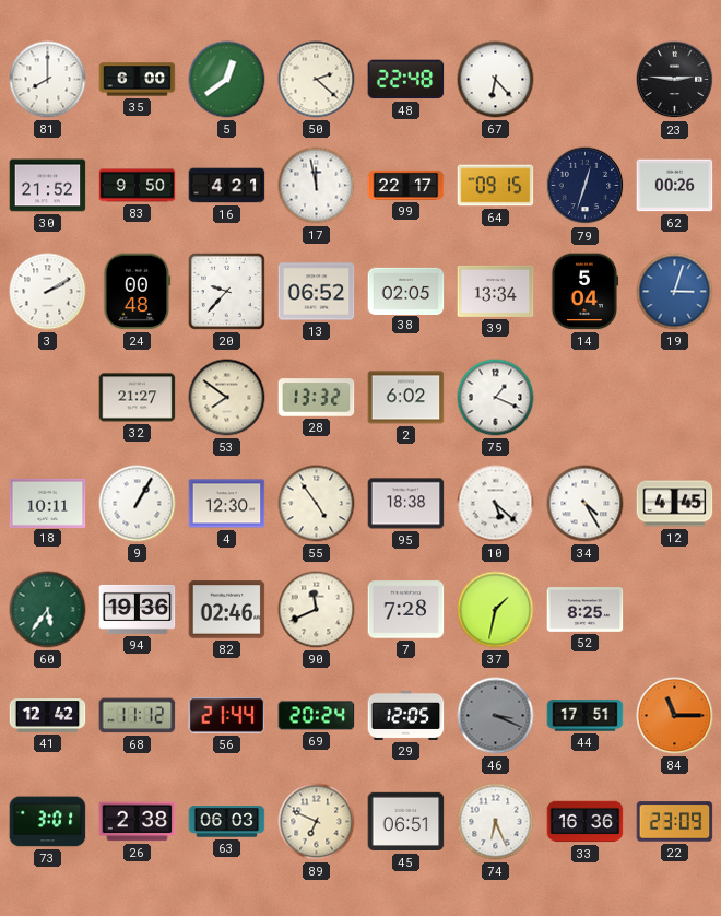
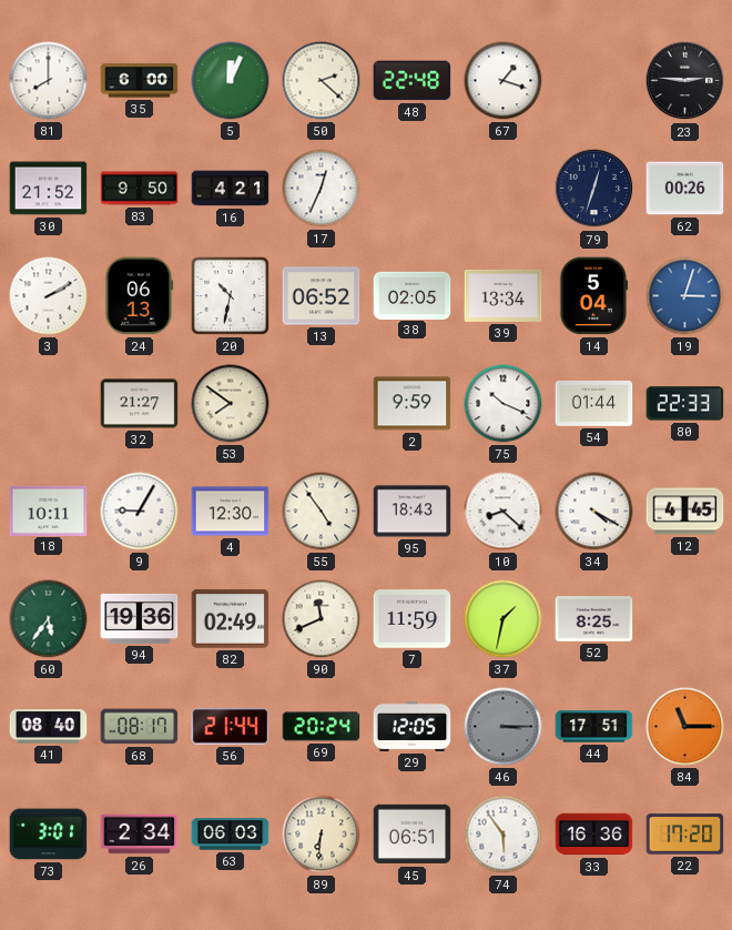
5: 12:39 -> 12:04
67: 6:23 -> 1:18
17: 11:58 -> 12:34
99: 22:17 -> none
64: 09:15 -> none
24: 00:48 -> 06:13
20: 9:37 -> 10:32
28: 13:32 -> none
2: 6:02 -> 9:59
75: 1:19 -> 10:19
54: none -> 01:44
80: none -> 22:33
9: 1:05 -> 9:05
95: 18:38 -> 18:43
10: 5:22 -> 8:22
34: 4:25 -> 4:20
82: 02:46 -> 02:49
7: 7:28 -> 11:59
41: 12:42 -> 08:40
68: 11:12 -> 08:17
46: 3:19 -> 3:15
26: 2:38 -> 2:34
89: 6:49 -> 6:31
74: 6:26 -> 5:54
22: 23:09 -> 17:20
